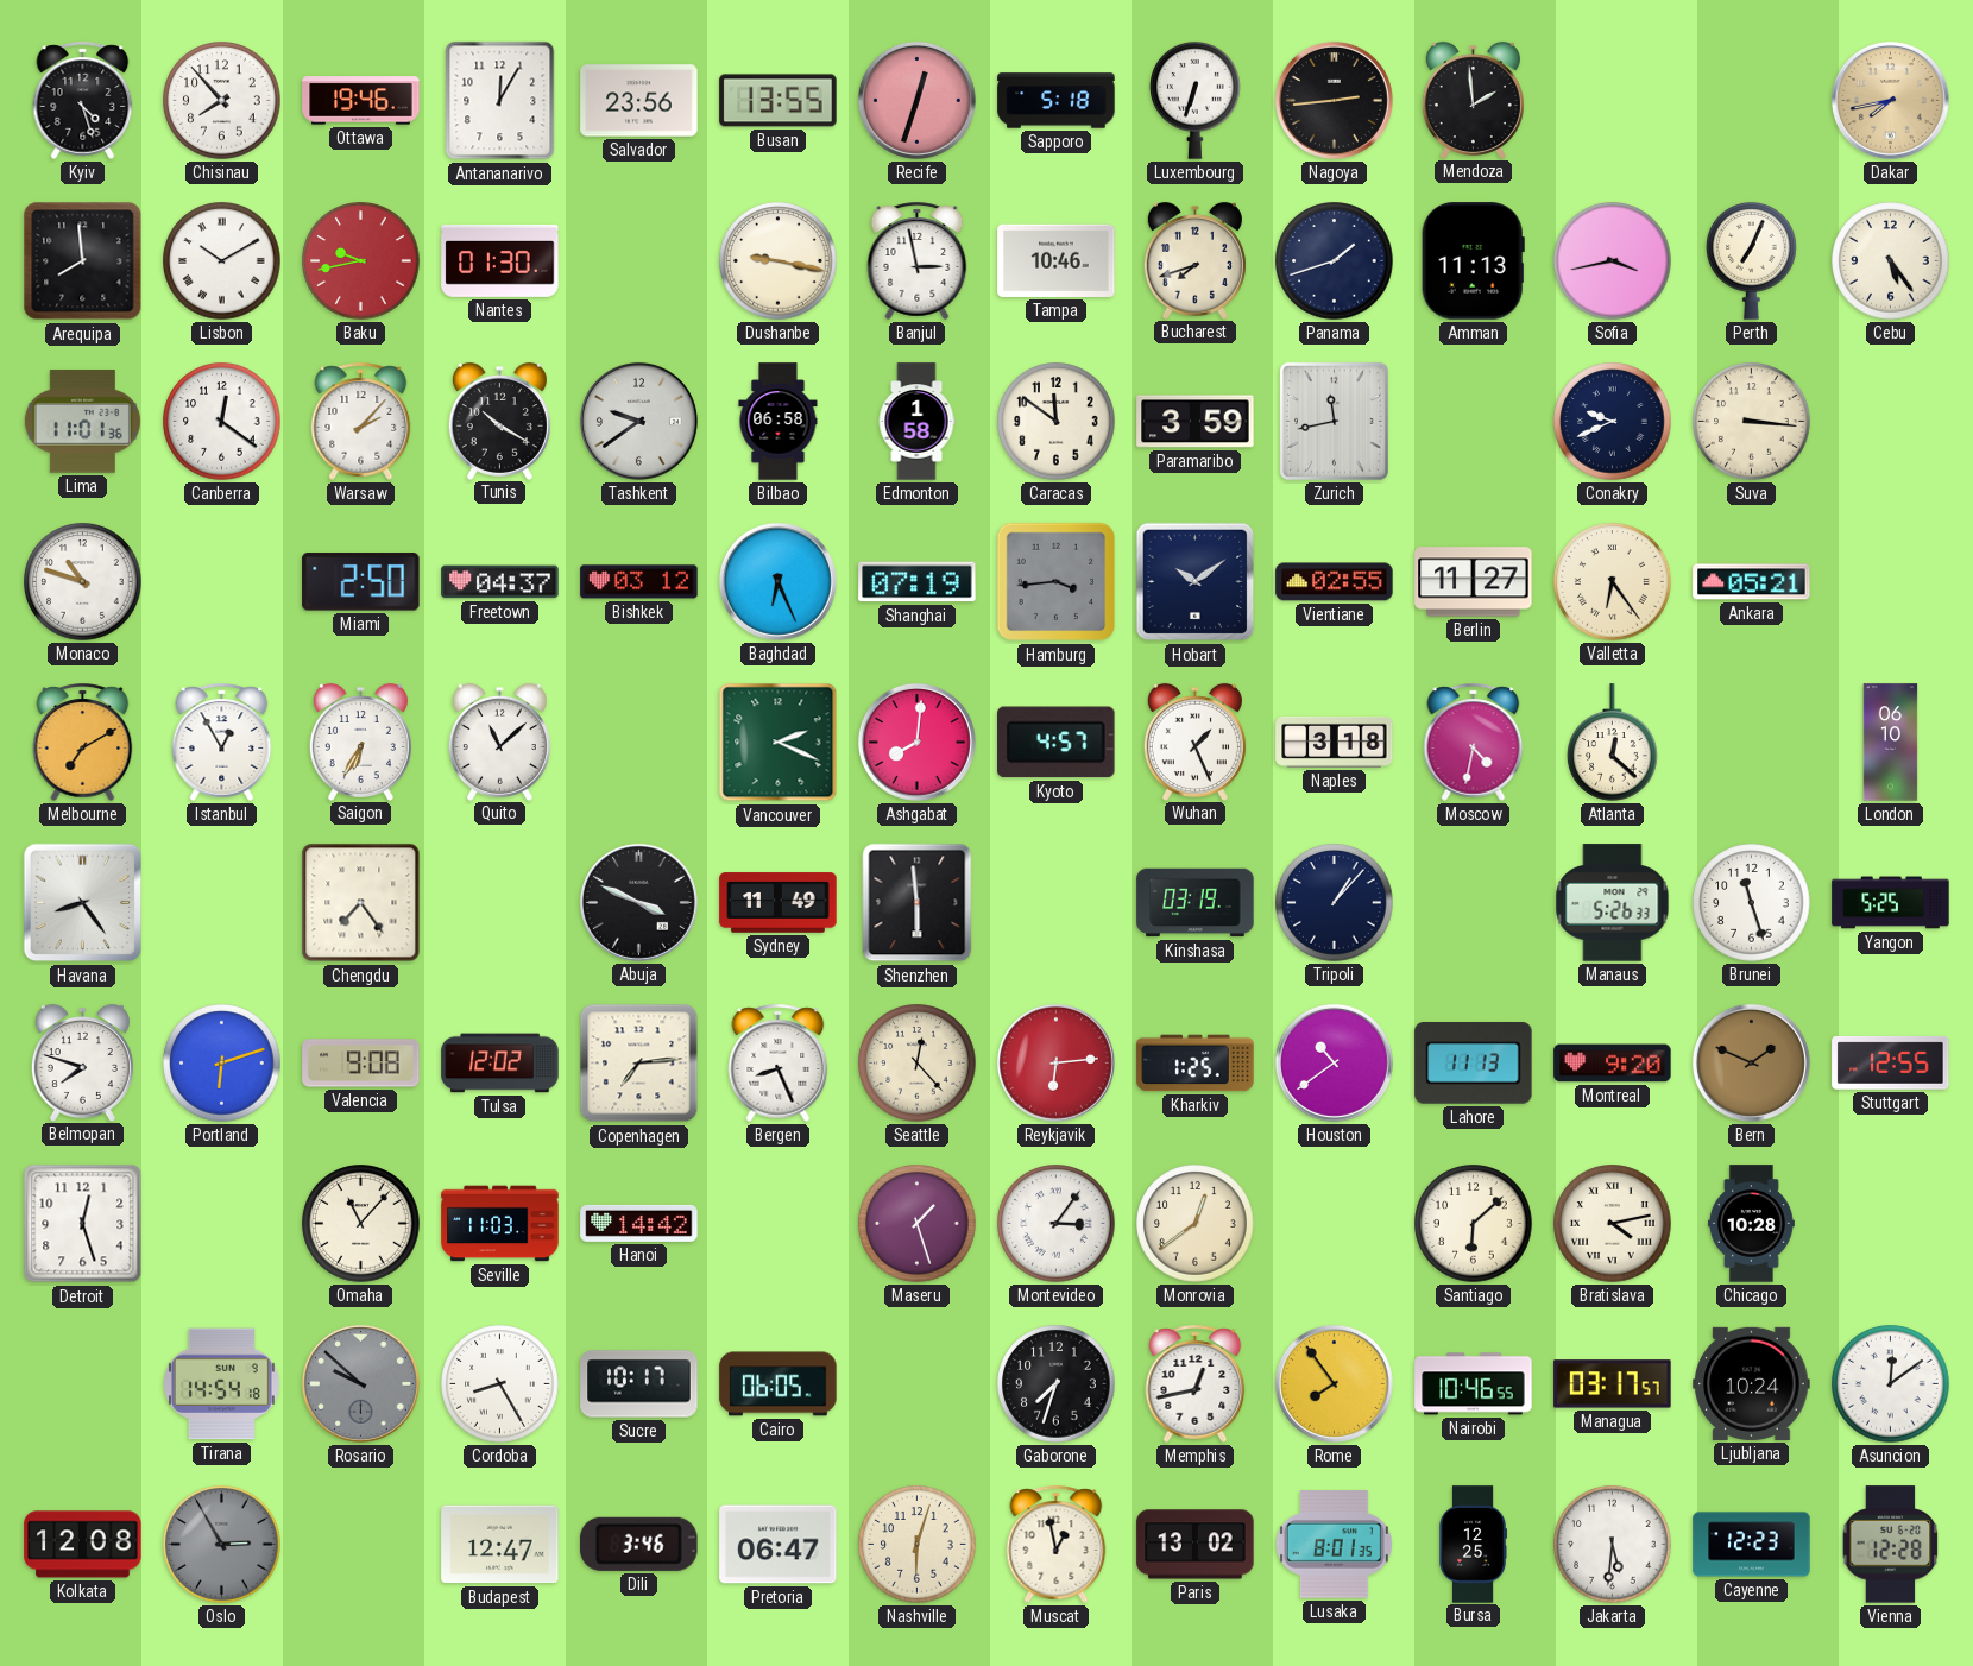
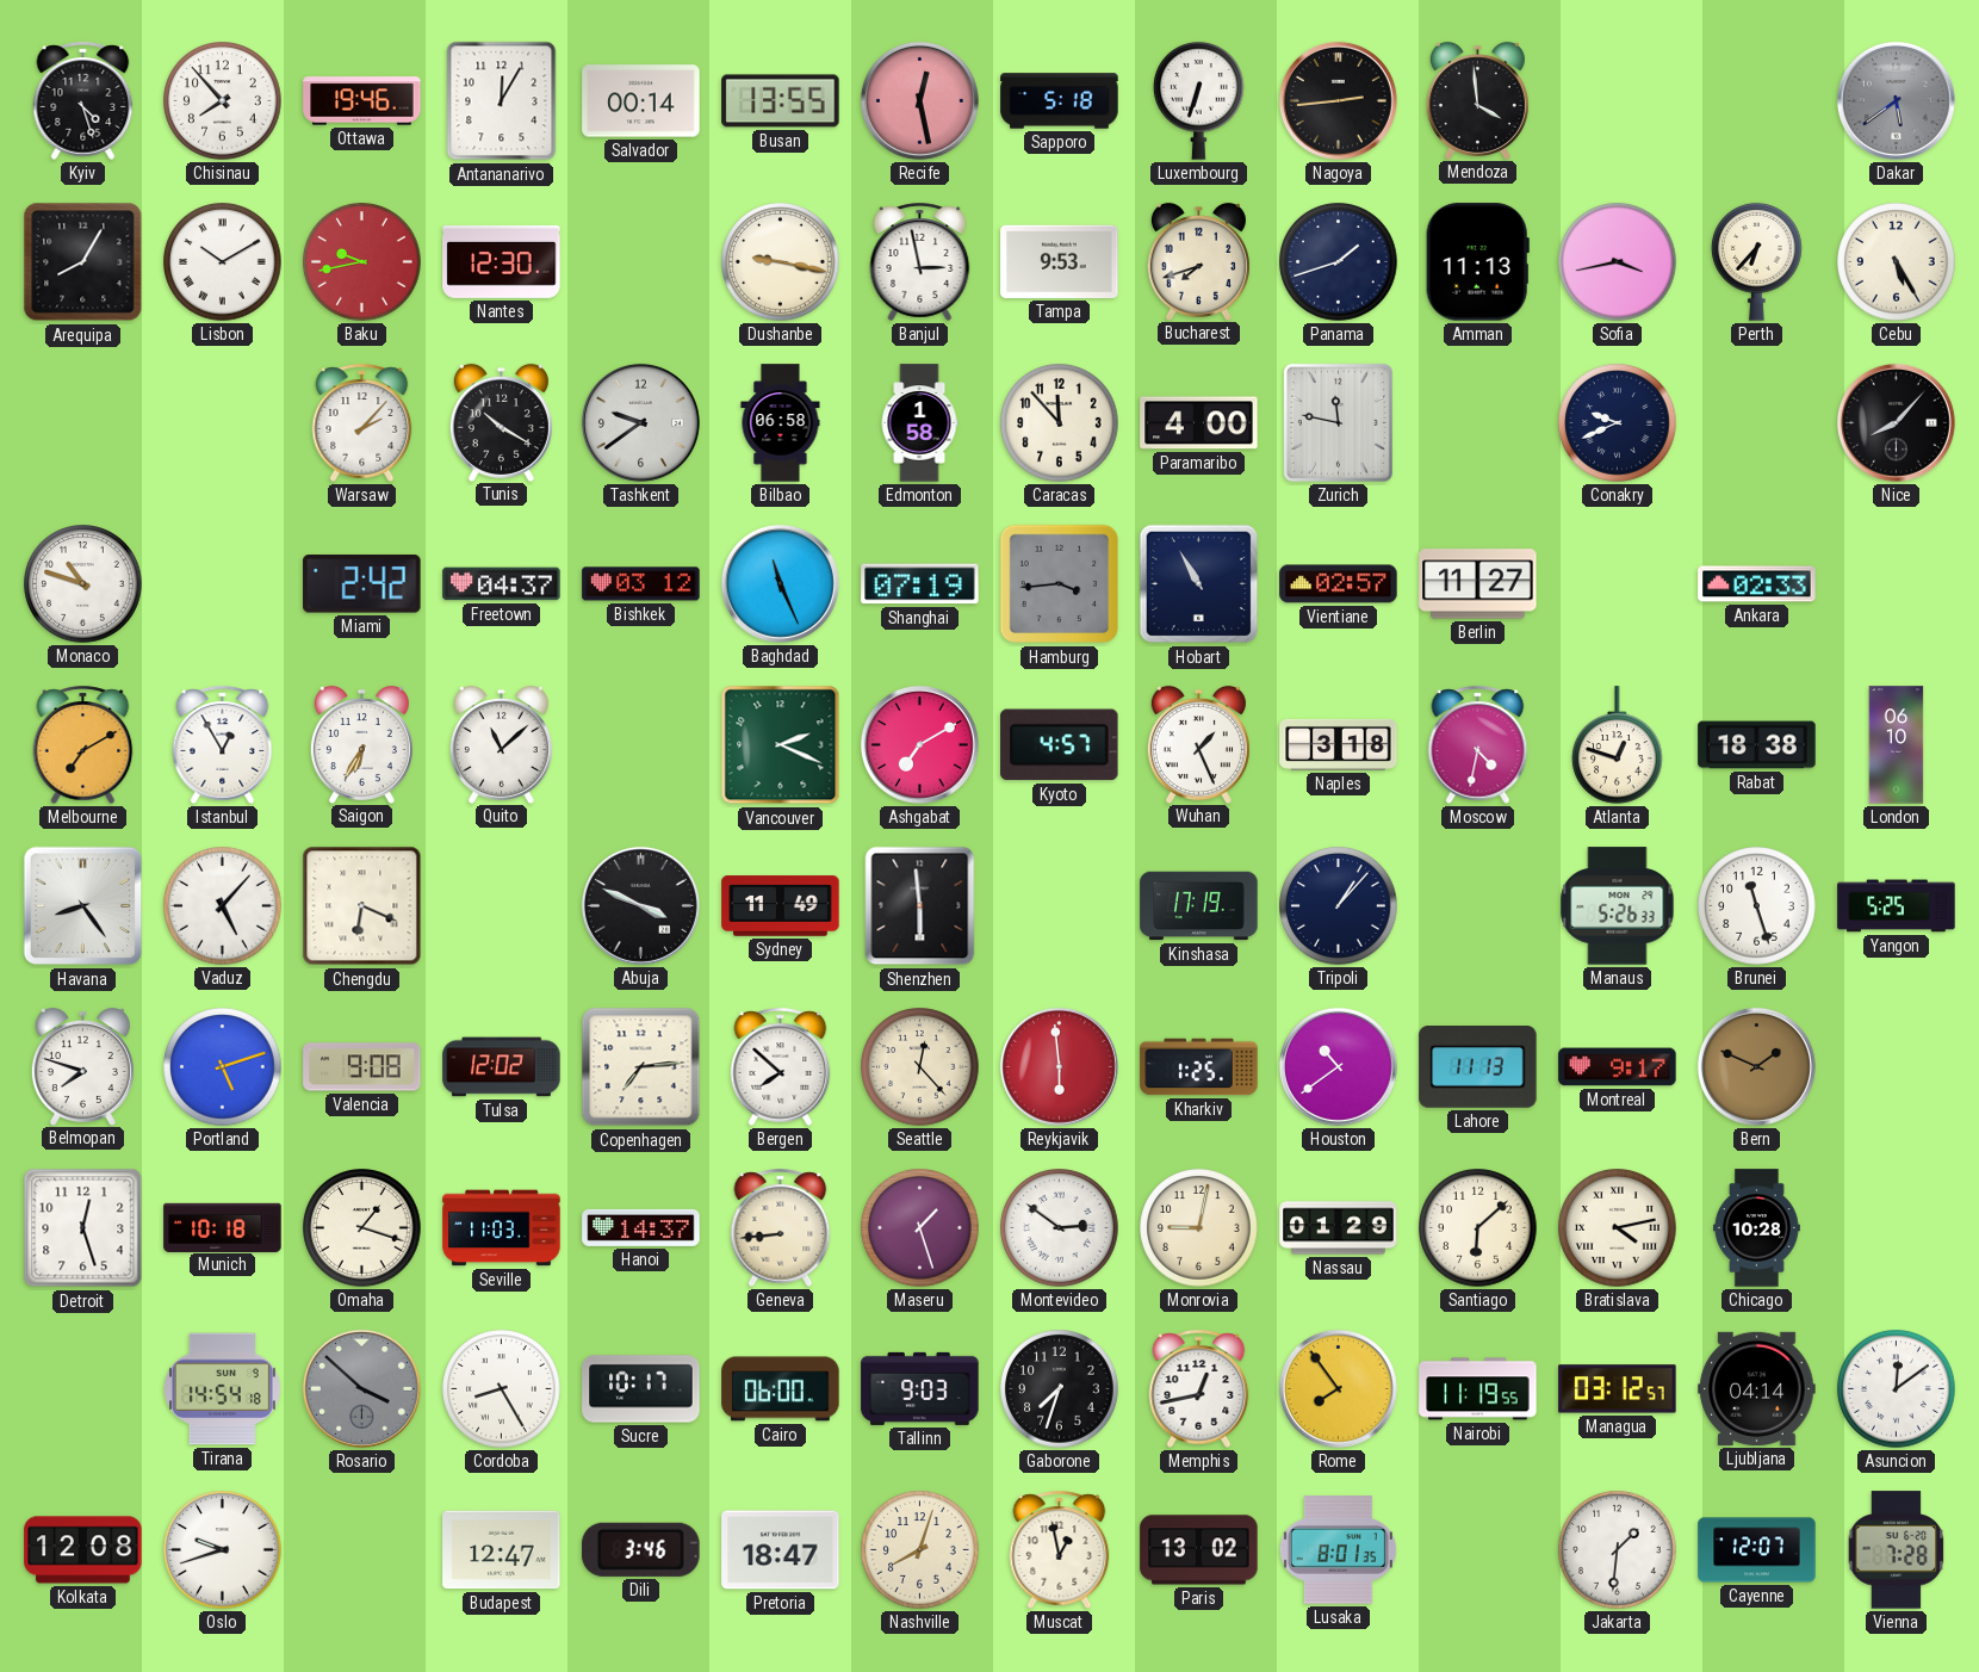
Salvador: 23:56 -> 00:14
Recife: 12:33 -> 12:28
Mendoza: 1:59 -> 3:59
Dakar: 7:43 -> 5:39
Dakar dial: champagne -> grey
Arequipa: 7:59 -> 8:05
Nantes: 01:30 -> 12:30
Tampa: 10:46 -> 9:53
Perth: 7:04 -> 6:37
Cebu: 5:24 -> 5:25
Lima: 11:01 -> none
Canberra: 12:21 -> none
Caracas: 11:51 -> 11:53
Paramaribo: 3:59 -> 4:00
Zurich: 11:43 -> 11:47
Suva: 3:16 -> none
Nice: none -> 8:07
Miami: 2:50 -> 2:42
Baghdad: 6:26 -> 11:26
Hobart: 10:09 -> 10:55
Vientiane: 02:55 -> 02:57
Valletta: 6:24 -> none
Ankara: 05:21 -> 02:33
Ashgabat: 8:01 -> 7:10
Atlanta: 12:22 -> 12:48
Rabat: none -> 18:38
Vaduz: none -> 5:07
Chengdu: 7:24 -> 6:19
Kinshasa: 03:19 -> 17:19
Portland: 6:12 -> 5:12
Bergen: 8:26 -> 7:52
Reykjavik: 6:14 -> 5:59
Montreal: 9:20 -> 9:17
Stuttgart: 12:55 -> none
Munich: none -> 10:18
Omaha: 11:07 -> 1:18
Hanoi: 14:42 -> 14:37
Geneva: none -> 8:44
Montevideo: 3:06 -> 2:51
Monrovia: 12:39 -> 9:02
Nassau: none -> 01:29
Rosario: 9:52 -> 3:52
Cairo: 06:05 -> 06:00
Tallinn: none -> 9:03
Nairobi: 10:46 -> 11:19
Managua: 03:17 -> 03:12
Ljubljana: 10:24 -> 04:14
Oslo: 2:55 -> 9:42
Oslo dial: grey -> white
Pretoria: 06:47 -> 18:47
Nashville: 6:03 -> 8:03
Bursa: 12:25 -> none
Jakarta: 5:31 -> 1:31
Cayenne: 12:23 -> 12:07
Vienna: 12:28 -> 7:28
